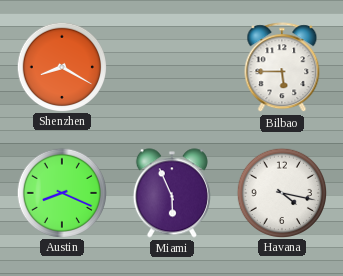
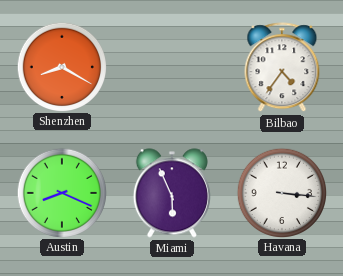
Bilbao: 5:45 -> 4:36
Havana: 4:17 -> 3:16
